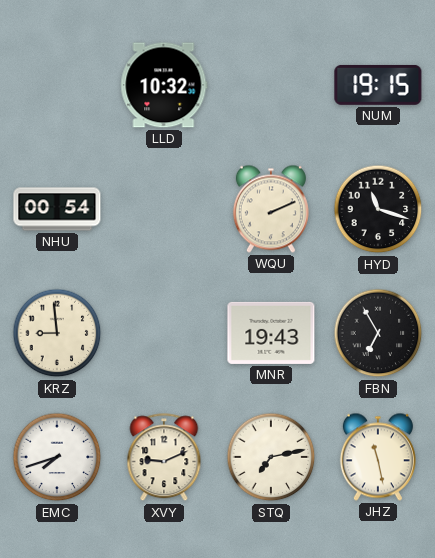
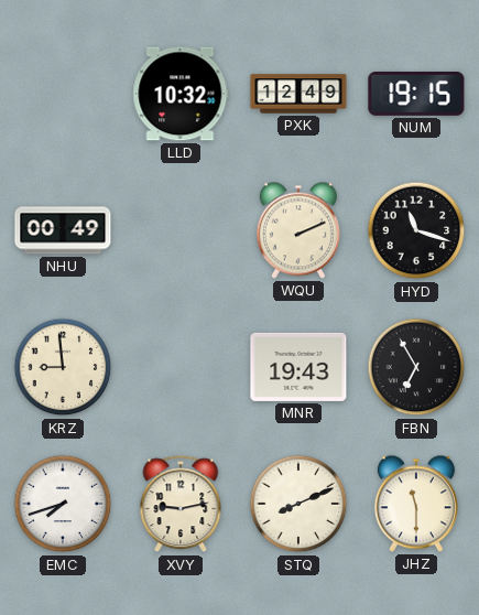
PXK: none -> 12:49
NHU: 00:54 -> 00:49
XVY: 9:11 -> 9:13
STQ: 7:13 -> 8:11
JHZ: 11:28 -> 11:30
